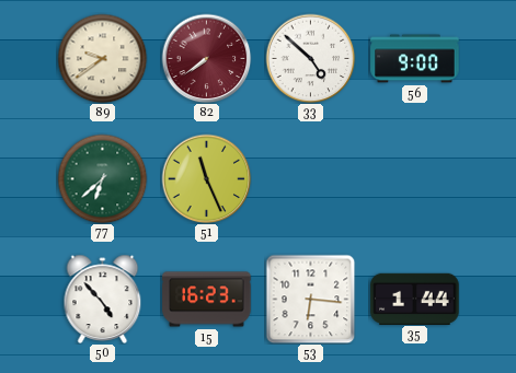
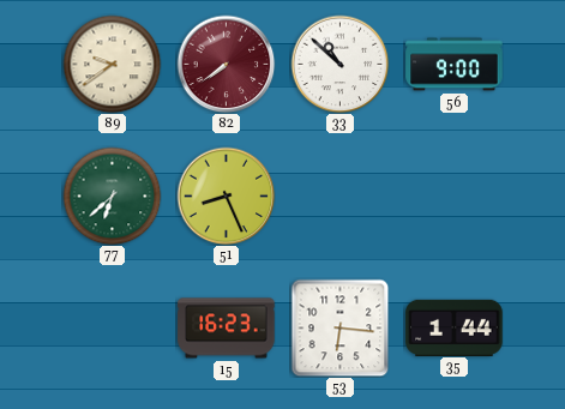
33: 4:52 -> 10:52
51: 11:26 -> 8:26
50: 4:53 -> none
